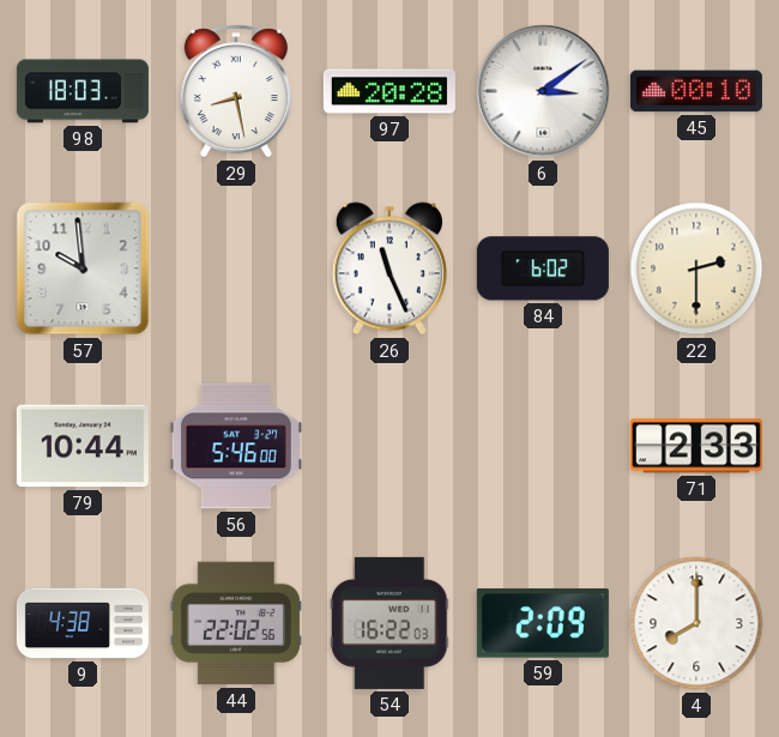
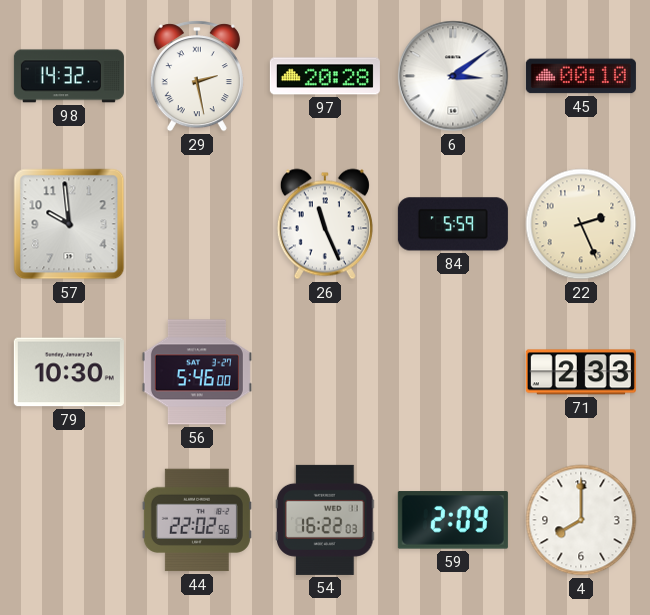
98: 18:03 -> 14:32
29: 8:28 -> 2:28
84: 6:02 -> 5:59
22: 2:30 -> 2:26
79: 10:44 -> 10:30
9: 4:38 -> none
